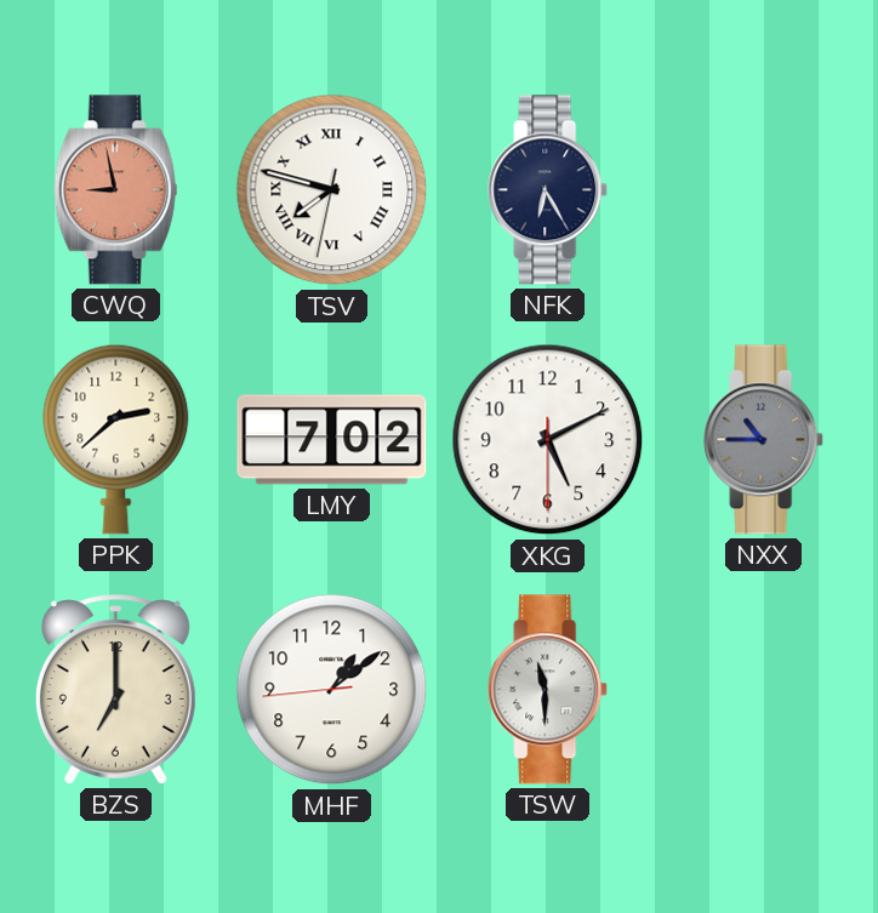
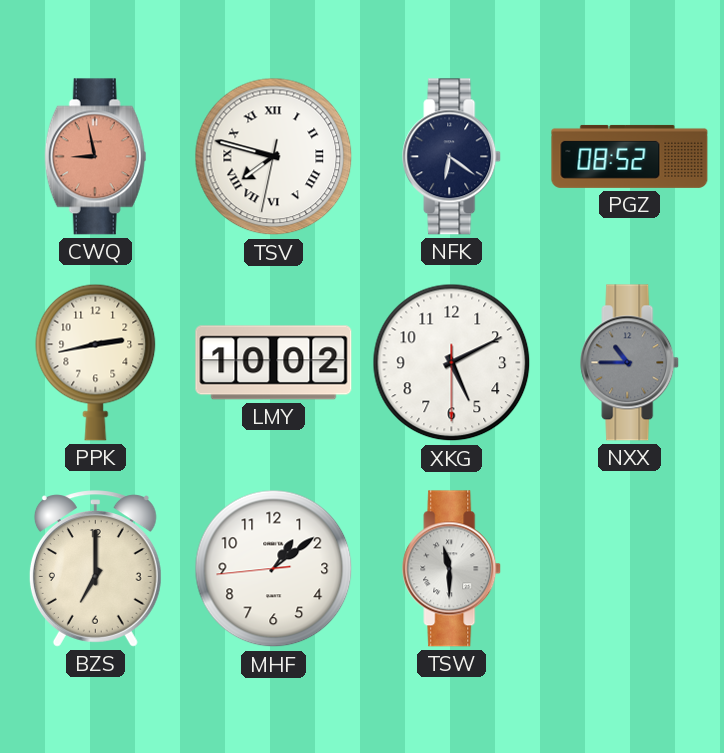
NFK: 6:25 -> 6:21
PGZ: none -> 08:52
PPK: 2:38 -> 2:43
LMY: 7:02 -> 10:02
